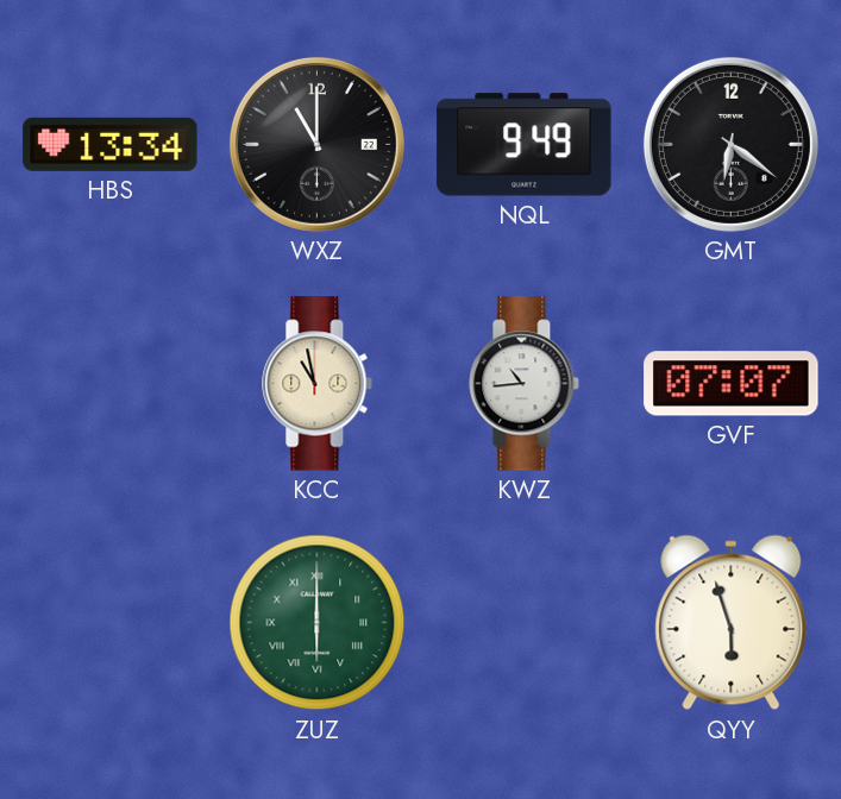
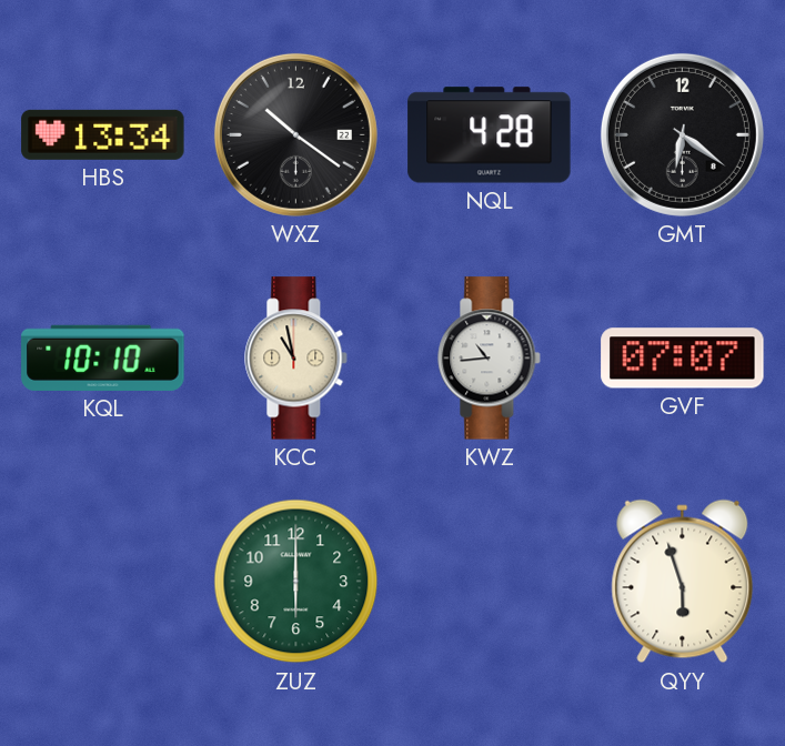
WXZ: 11:00 -> 10:21
NQL: 9:49 -> 4:28
KQL: none -> 10:10
ZUZ numerals: Roman -> Arabic
